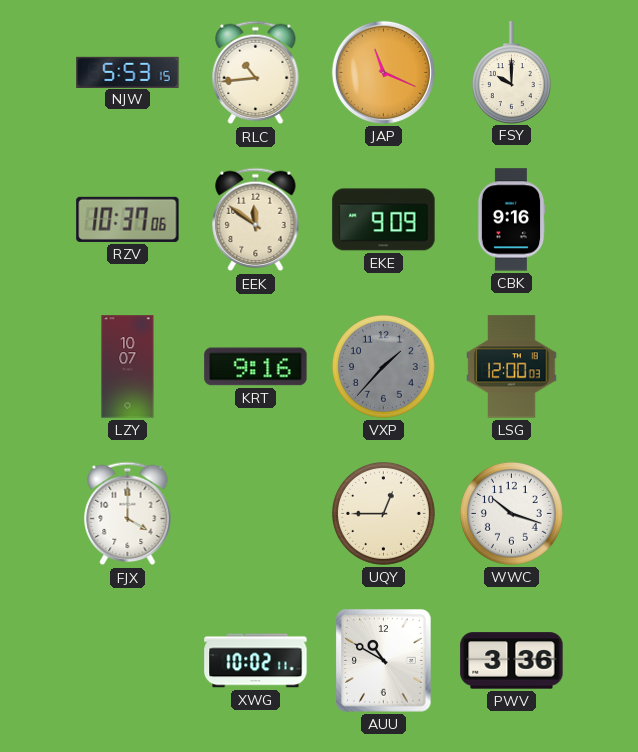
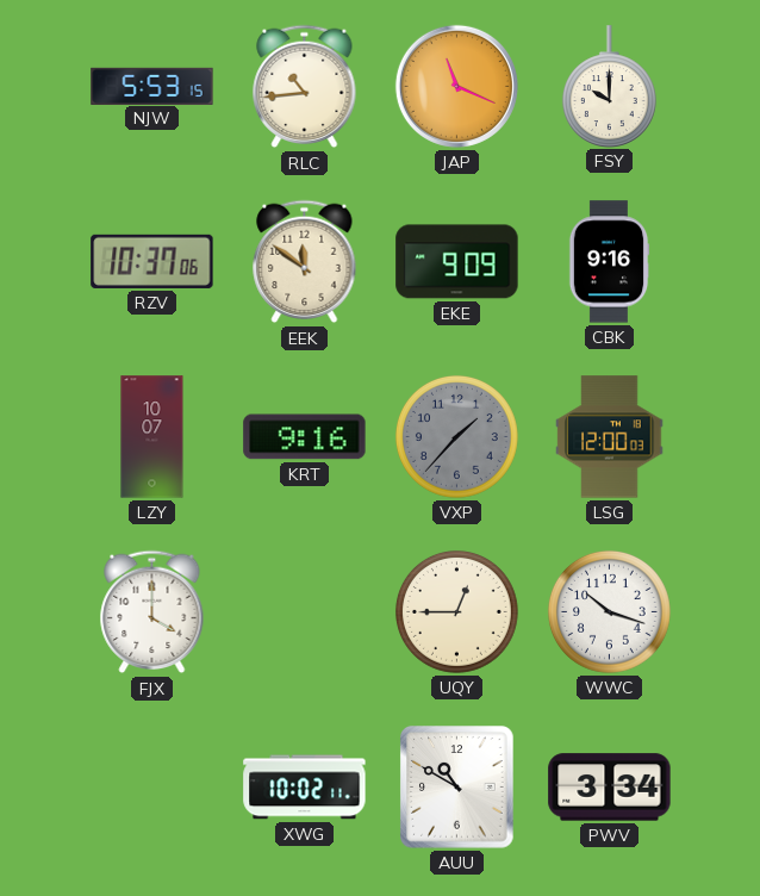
PWV: 3:36 -> 3:34
